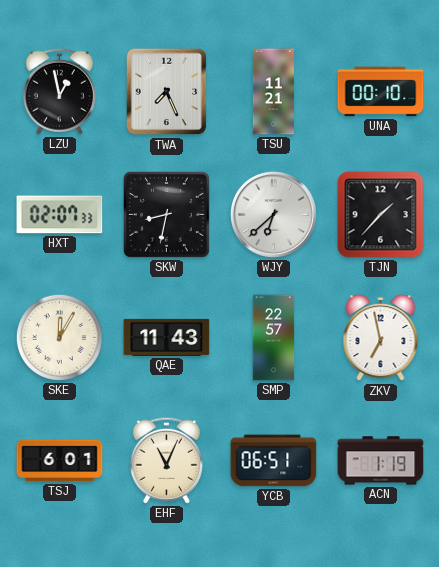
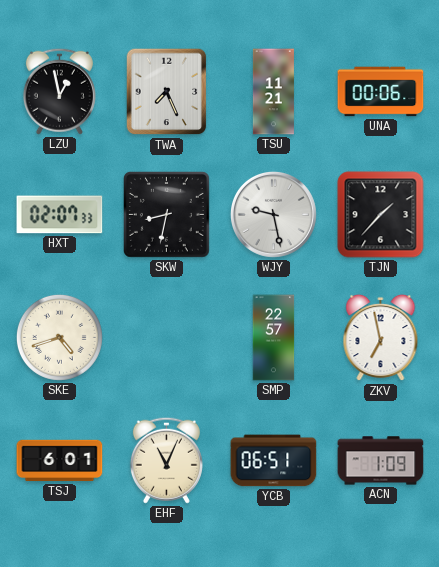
UNA: 00:10 -> 00:06
WJY: 6:38 -> 9:28
SKE: 12:05 -> 4:42
QAE: 11:43 -> none
ACN: 1:19 -> 1:09
